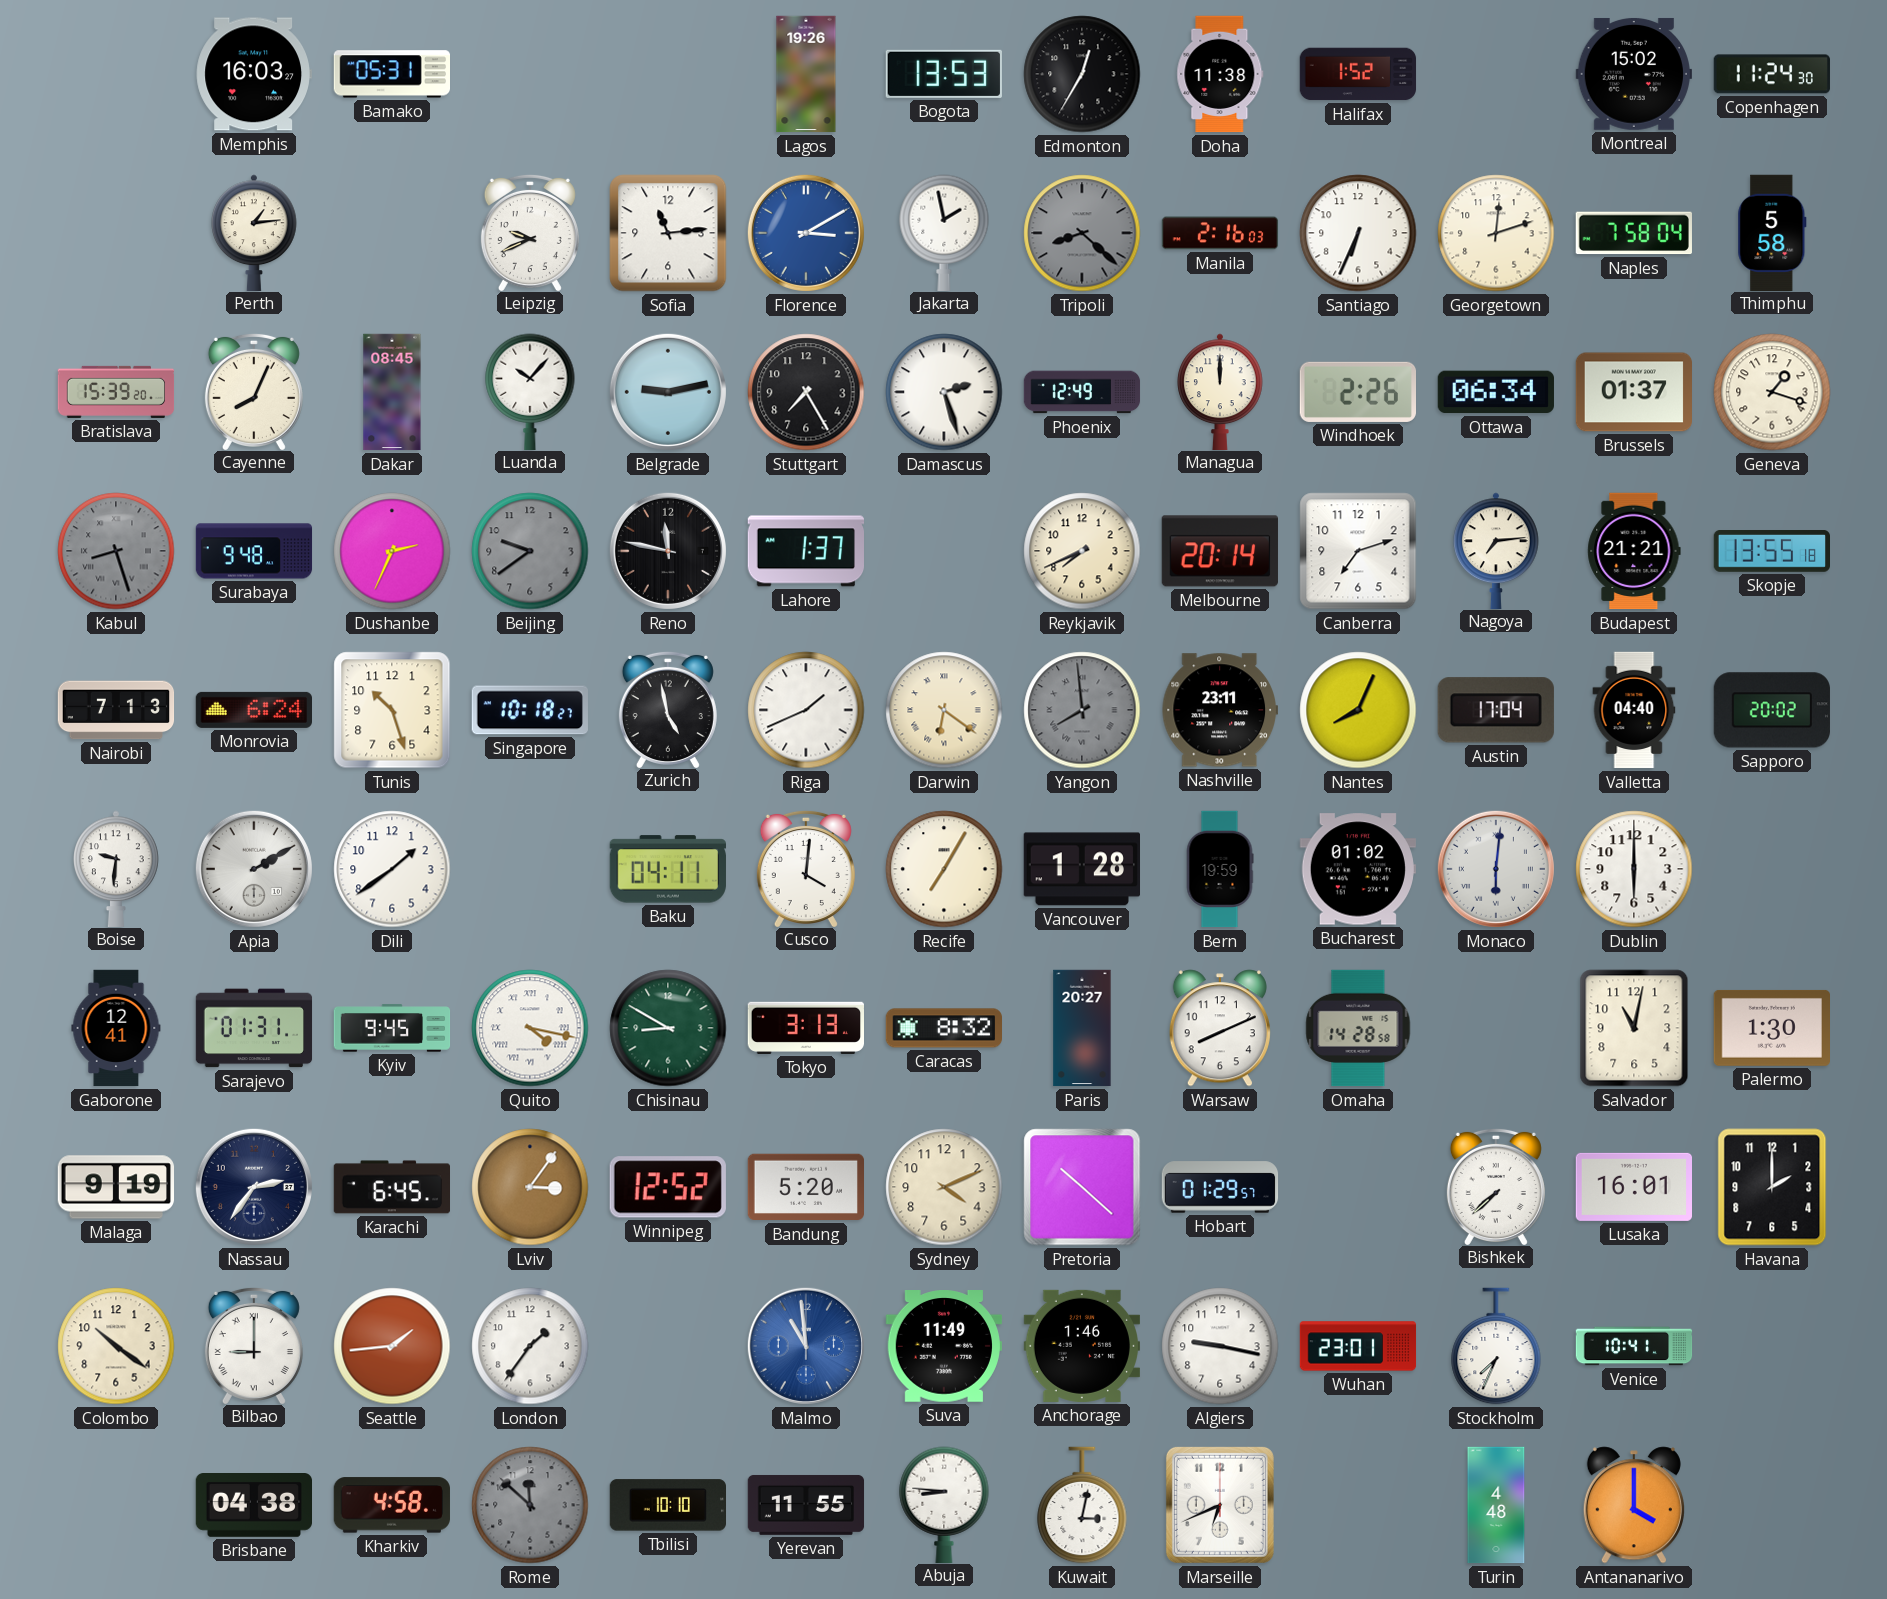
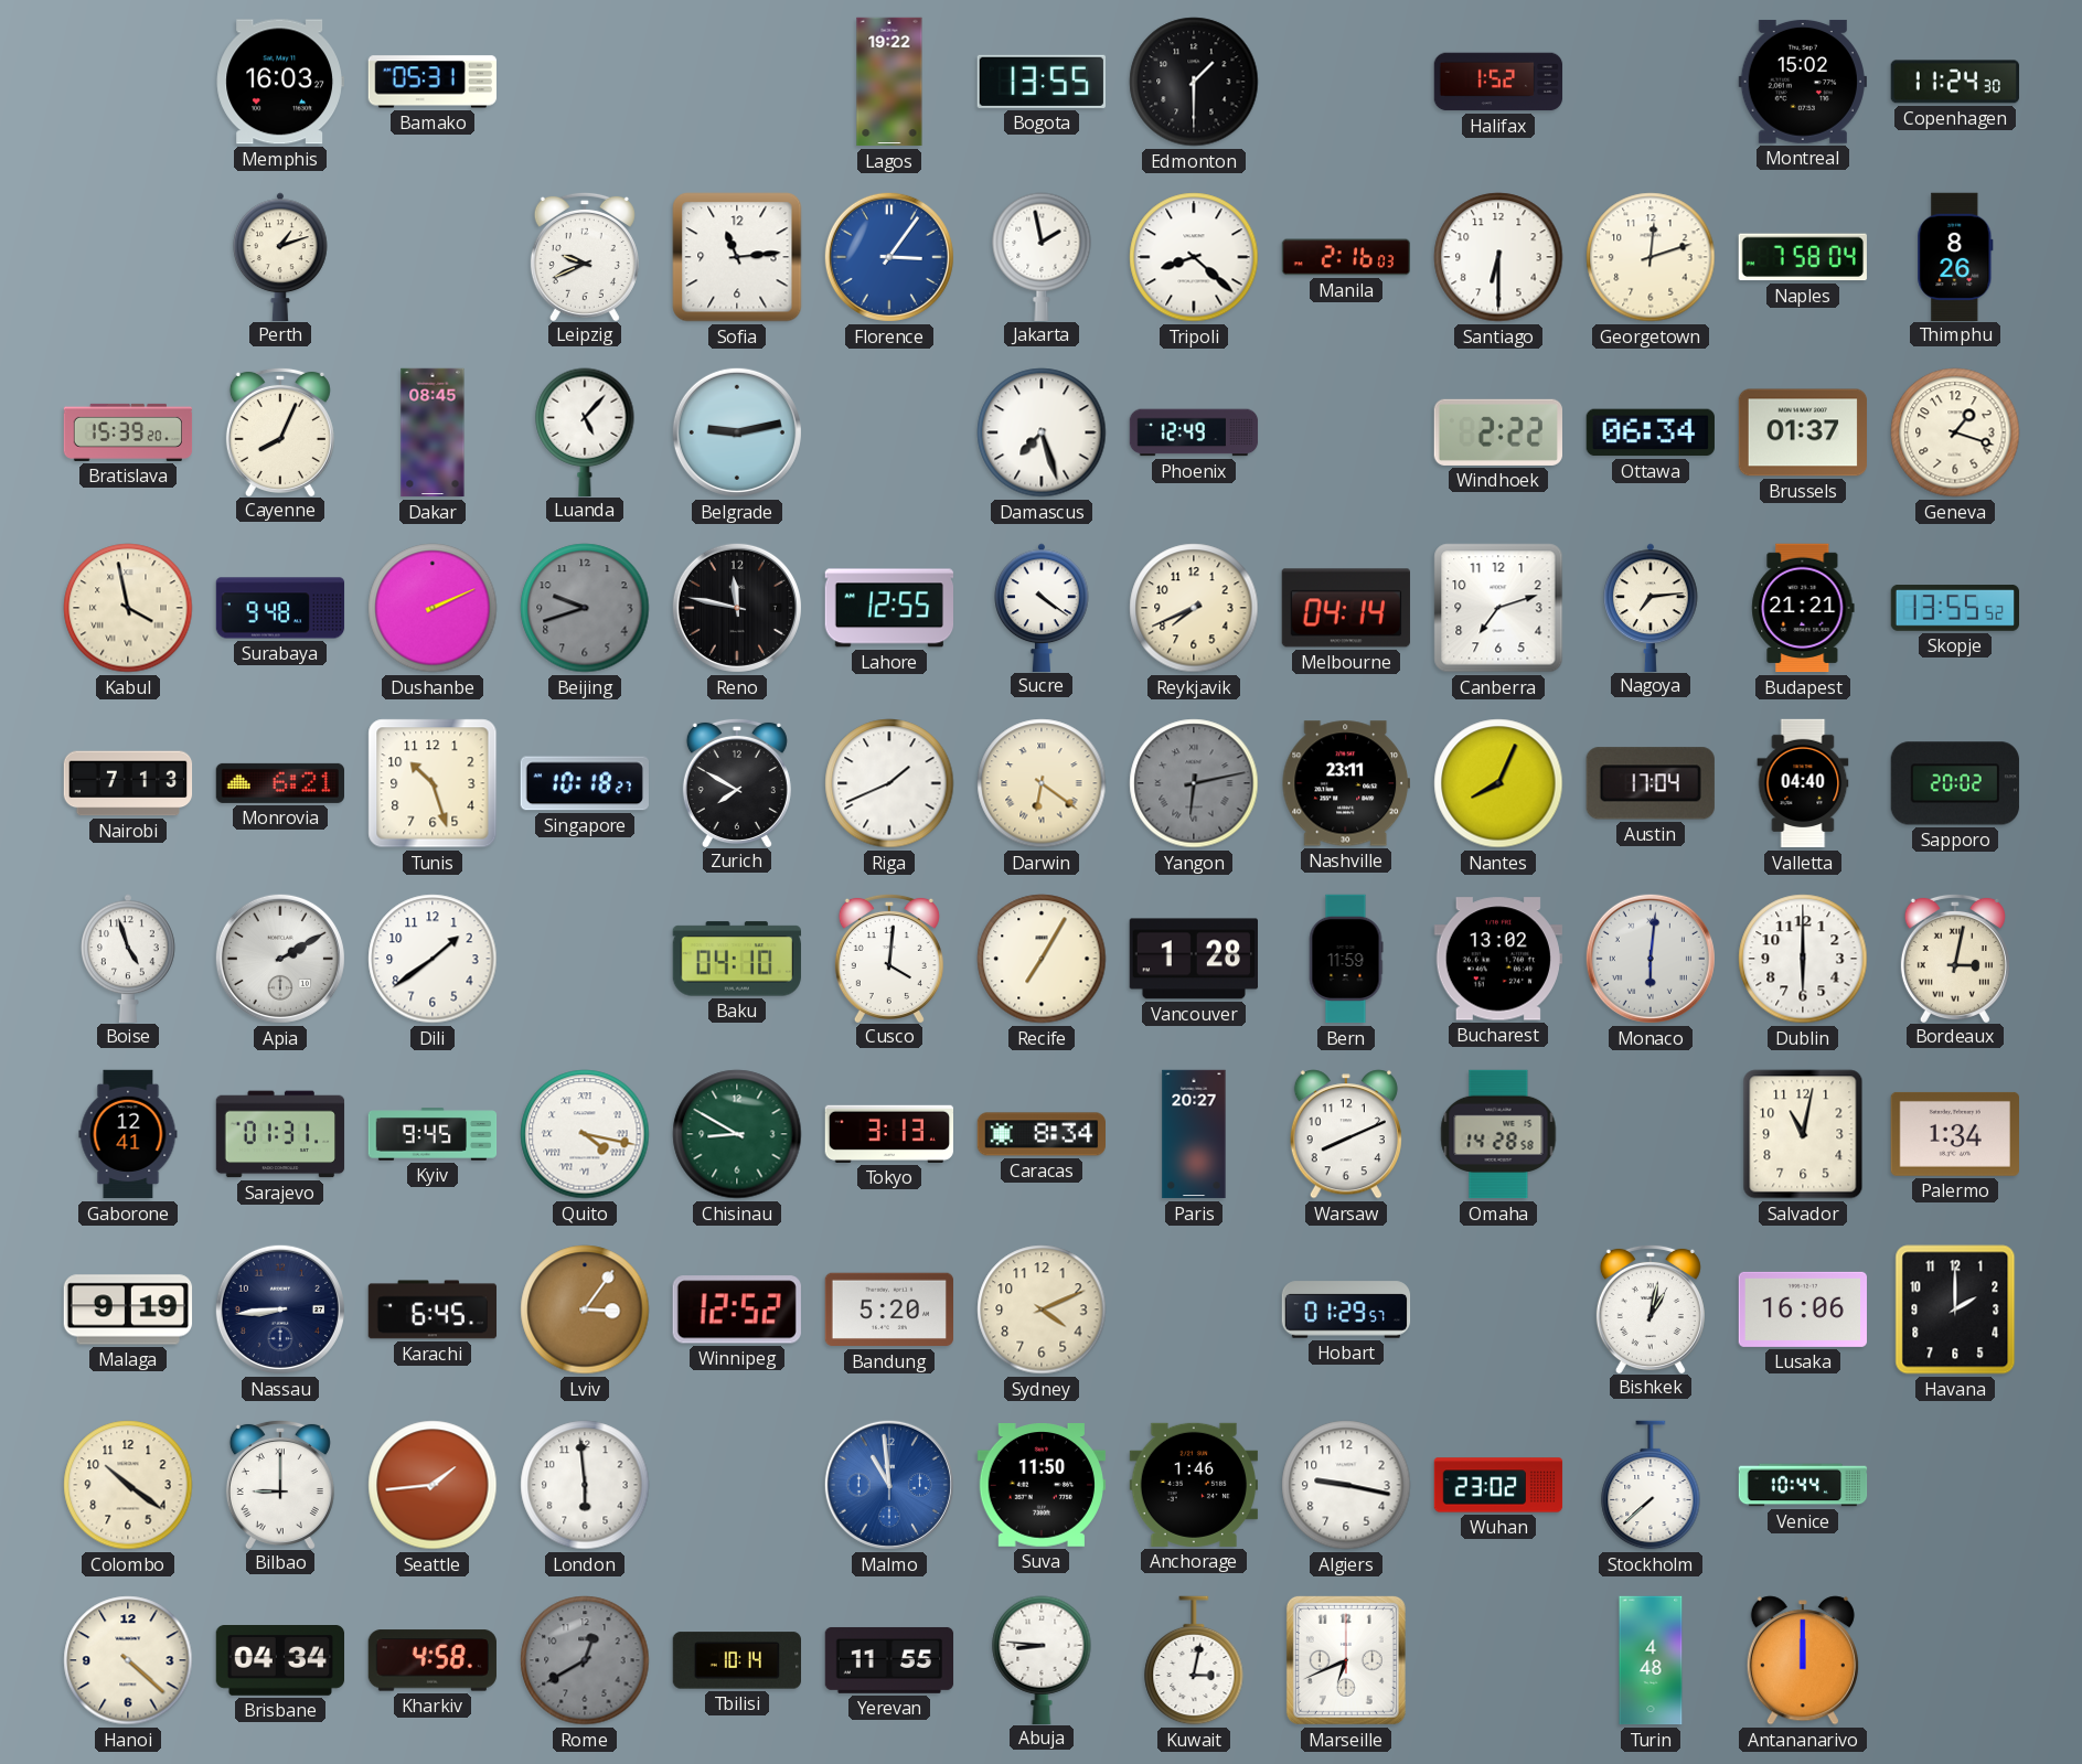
Lagos: 19:26 -> 19:22
Bogota: 13:53 -> 13:55
Edmonton: 12:35 -> 1:30
Doha: 11:38 -> none
Perth: 1:14 -> 1:12
Florence: 3:10 -> 3:06
Tripoli dial: grey -> white
Santiago: 6:34 -> 6:30
Thimphu: 5:58 -> 8:26
Luanda: 10:07 -> 5:07
Stuttgart: 7:25 -> none
Damascus: 2:27 -> 7:27
Managua: 12:00 -> none
Windhoek: 2:26 -> 2:22
Kabul: 8:27 -> 3:58
Kabul dial: grey -> cream
Dushanbe: 2:34 -> 2:11
Beijing: 9:39 -> 9:42
Lahore: 1:37 -> 12:55
Sucre: none -> 4:21
Melbourne: 20:14 -> 04:14
Skopje: 13:55:18 -> 13:55:52
Monrovia: 6:24 -> 6:21
Zurich: 4:58 -> 7:50
Yangon: 7:59 -> 6:13
Boise: 9:31 -> 4:57
Baku: 04:11 -> 04:10
Bern: 19:59 -> 11:59
Bucharest: 01:02 -> 13:02
Bordeaux: none -> 3:02
Caracas: 8:32 -> 8:34
Palermo: 1:30 -> 1:34
Nassau: 2:36 -> 8:44
Pretoria: 10:22 -> none
Bishkek: 7:38 -> 1:02
Lusaka: 16:01 -> 16:06
London: 1:36 -> 5:59
Suva: 11:49 -> 11:50
Wuhan: 23:01 -> 23:02
Stockholm: 7:34 -> 7:38
Venice: 10:41 -> 10:44
Hanoi: none -> 4:22
Brisbane: 04:38 -> 04:34
Rome: 11:52 -> 12:40
Tbilisi: 10:10 -> 10:14
Antananarivo: 4:00 -> 12:00
